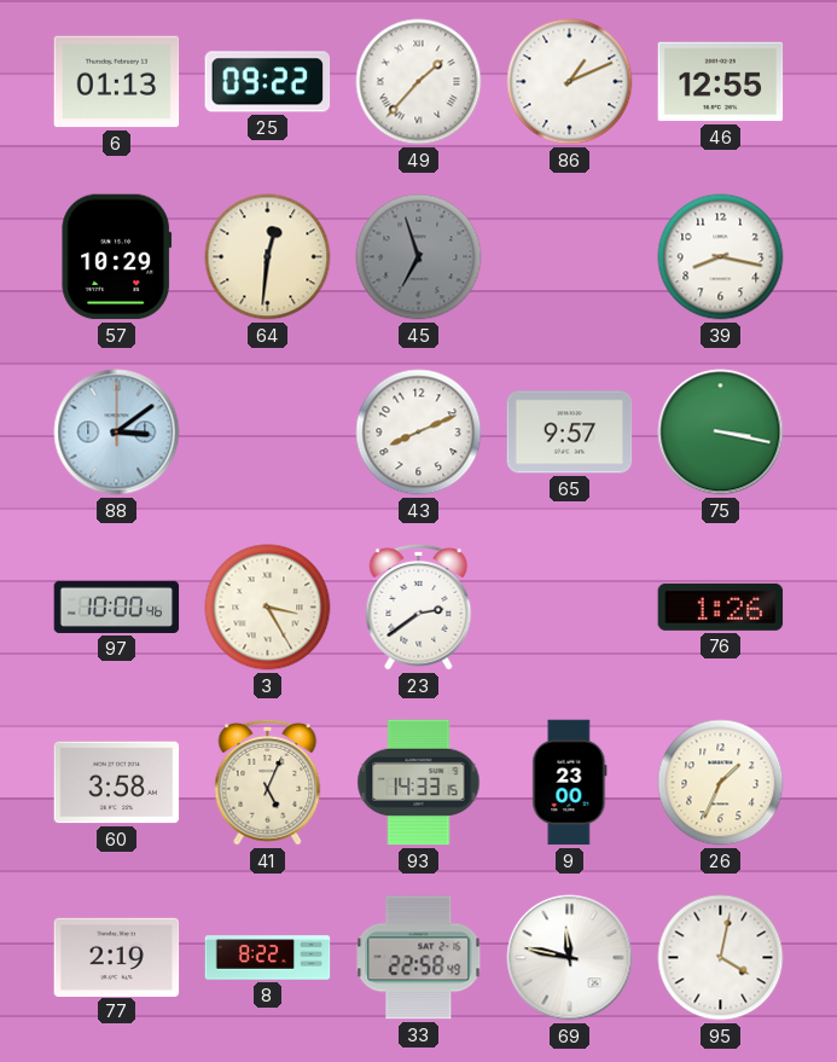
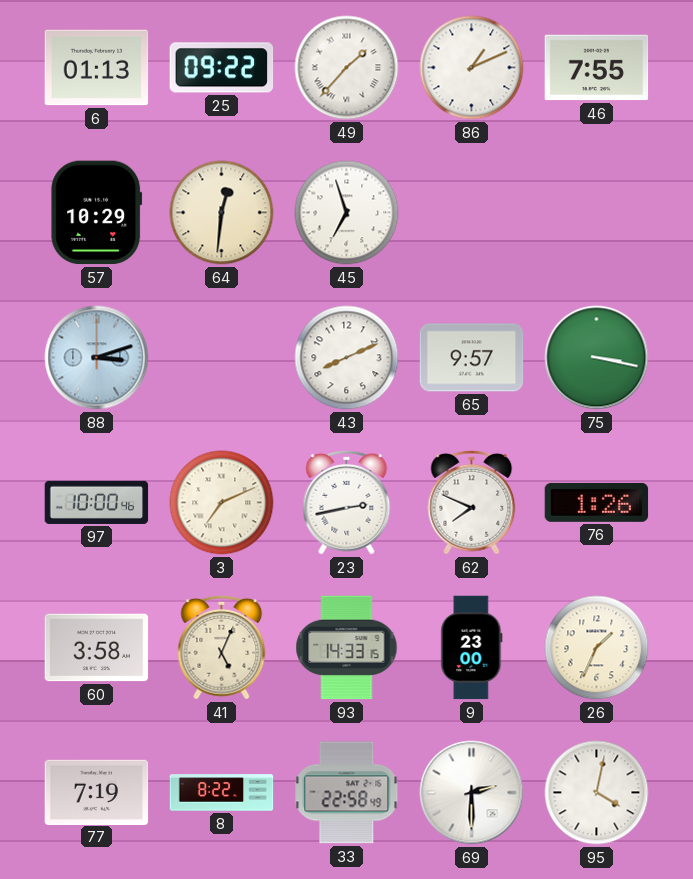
46: 12:55 -> 7:55
45 dial: grey -> white
39: 8:17 -> none
88: 3:09 -> 3:12
3: 3:25 -> 7:11
23: 2:39 -> 2:43
62: none -> 7:49
77: 2:19 -> 7:19
69: 11:47 -> 2:30
